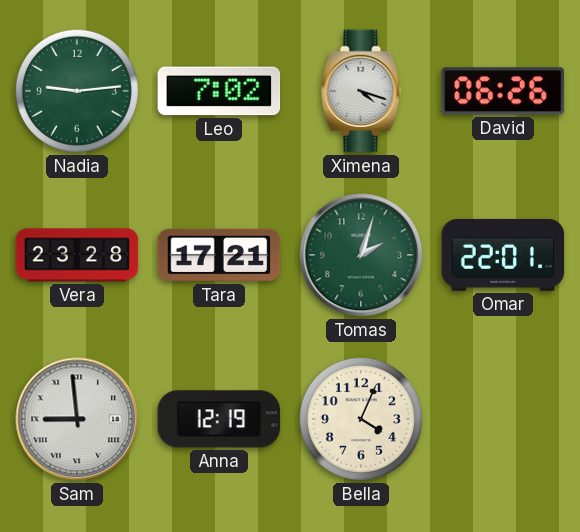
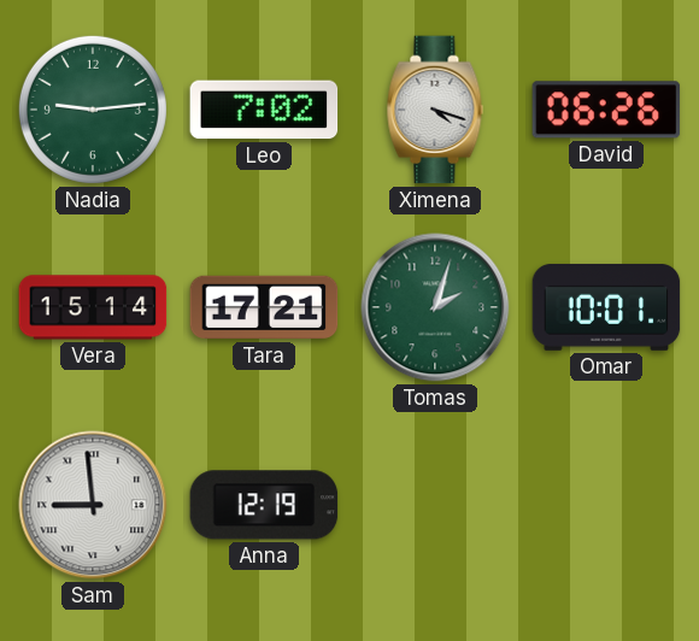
Vera: 23:28 -> 15:14
Omar: 22:01 -> 10:01
Bella: 4:04 -> none
